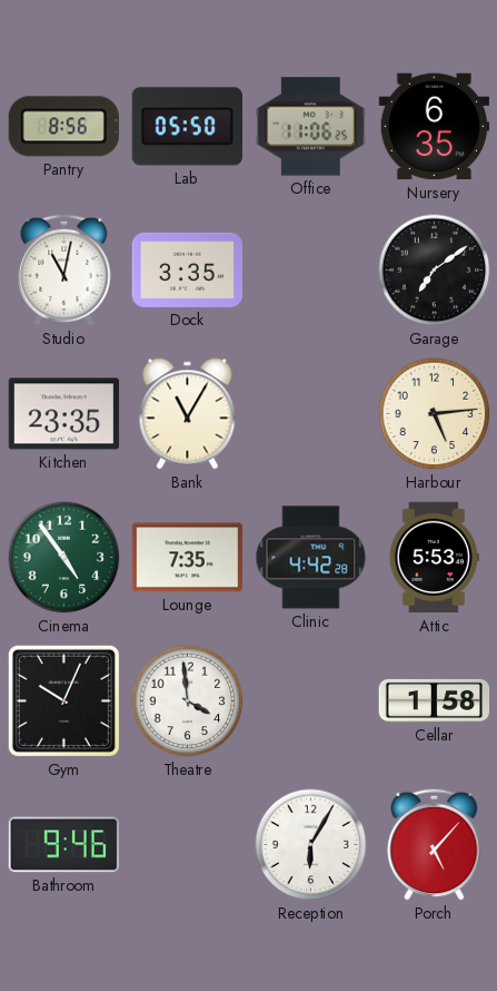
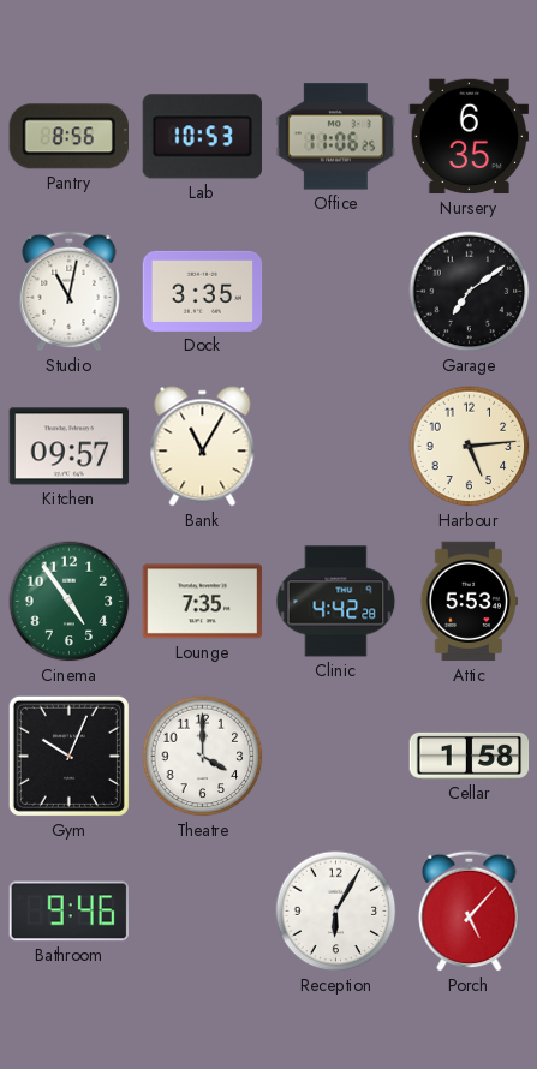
Lab: 05:50 -> 10:53
Kitchen: 23:35 -> 09:57
Theatre: 3:59 -> 4:00
